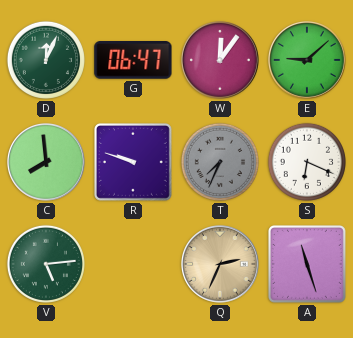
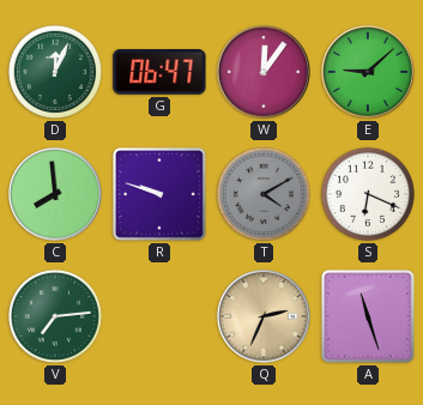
T: 7:34 -> 4:10
V: 5:14 -> 7:14
